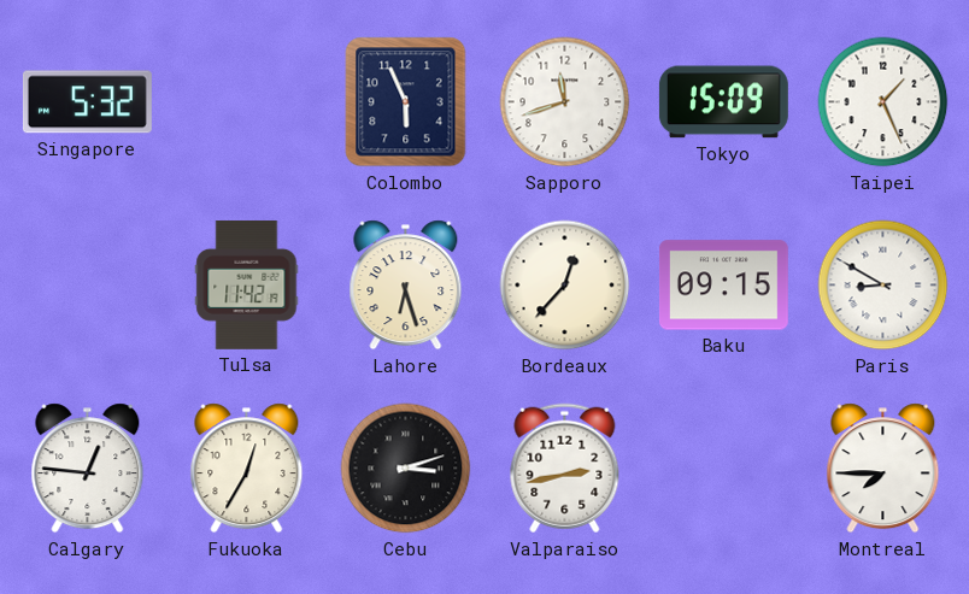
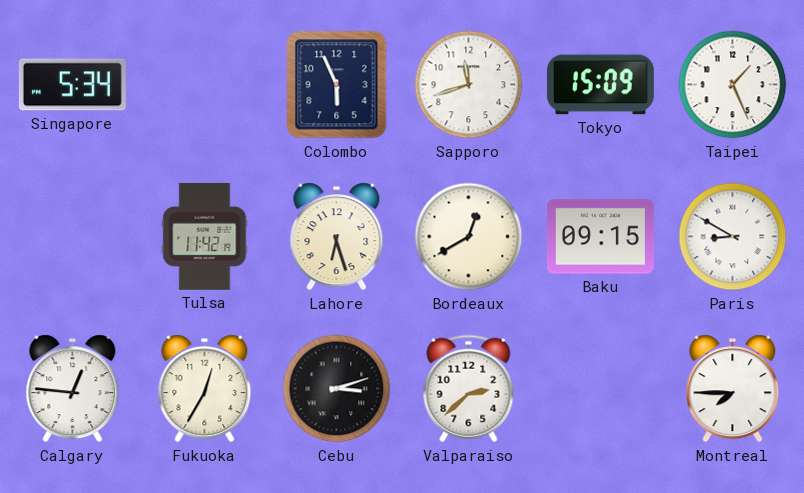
Singapore: 5:32 -> 5:34
Bordeaux: 12:37 -> 12:40
Valparaiso: 2:43 -> 2:38
